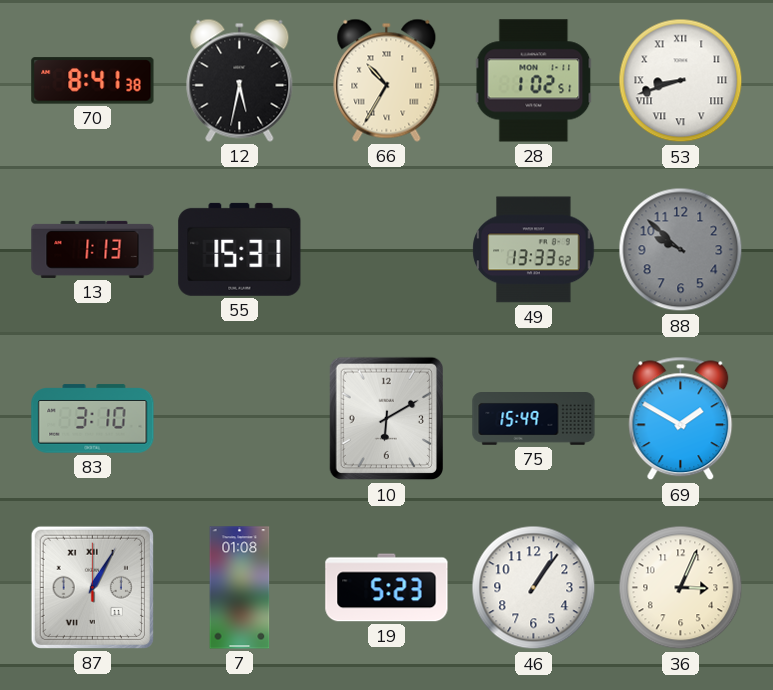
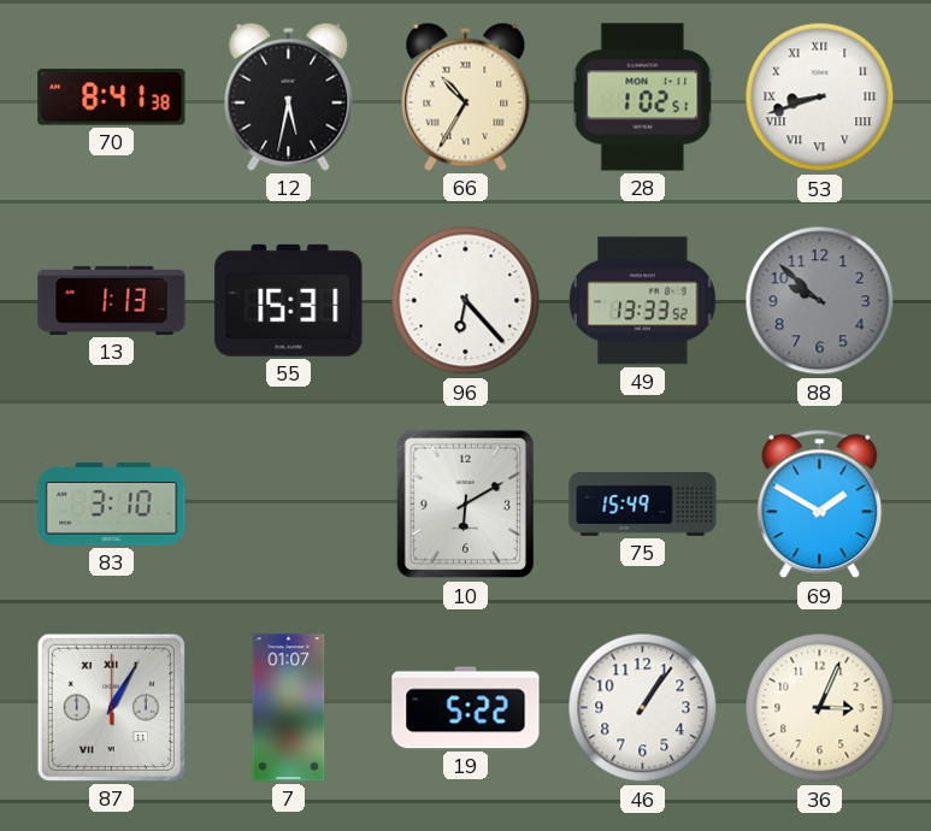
96: none -> 6:23
7: 01:08 -> 01:07
19: 5:23 -> 5:22
